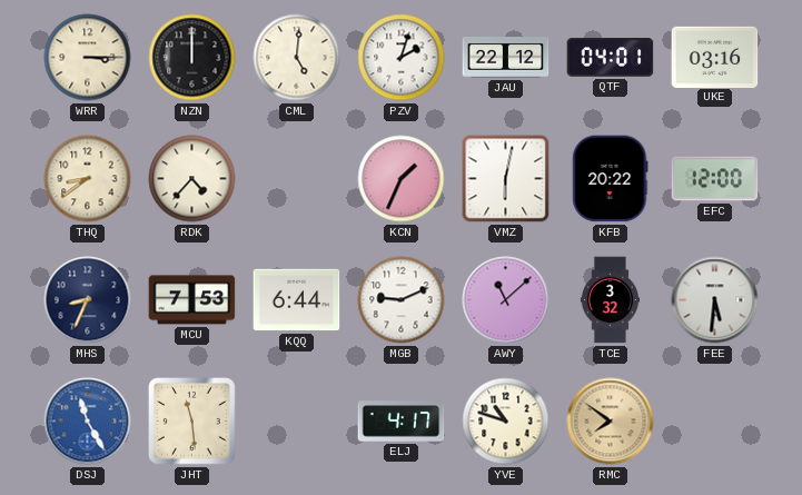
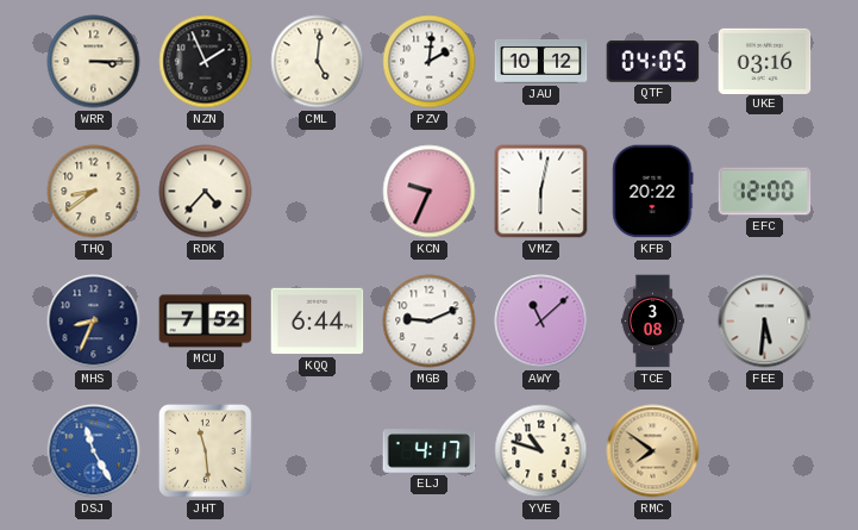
NZN: 12:00 -> 1:56
PZV: 2:03 -> 2:01
JAU: 22:12 -> 10:12
QTF: 04:01 -> 04:05
KCN: 1:34 -> 9:34
MCU: 7:53 -> 7:52
TCE: 3:32 -> 3:08
